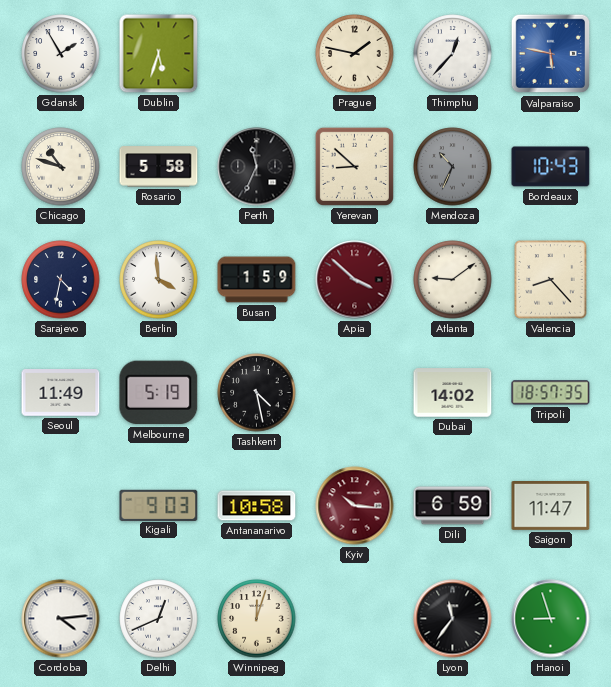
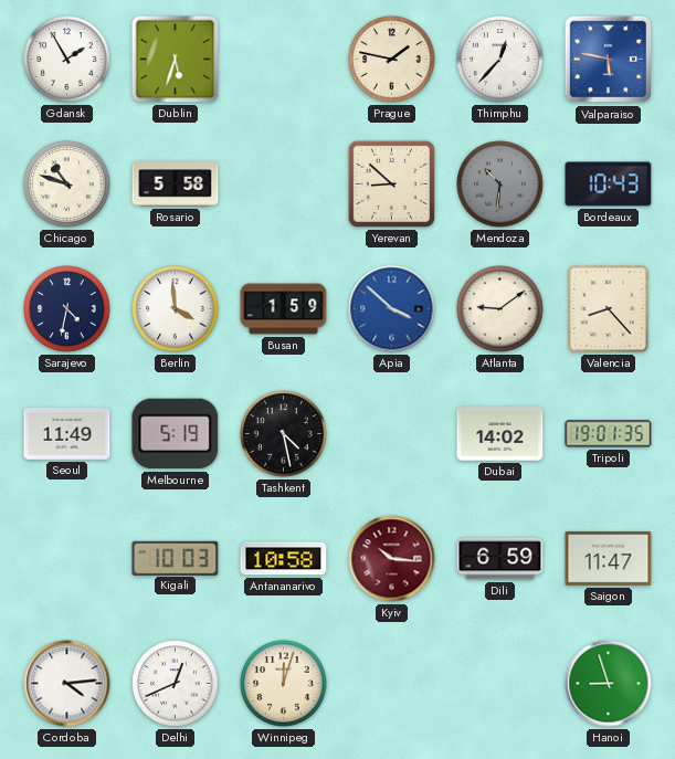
Perth: 11:34 -> none
Mendoza: 10:34 -> 10:31
Apia dial: burgundy -> blue
Tripoli: 18:57 -> 19:01
Kigali: 9:03 -> 10:03
Lyon: 11:36 -> none
